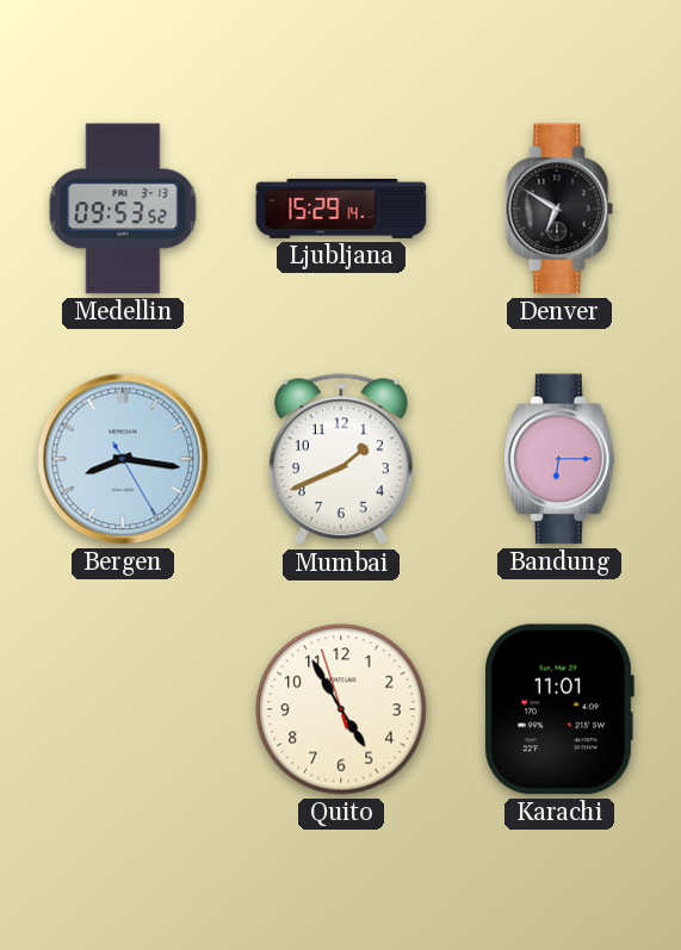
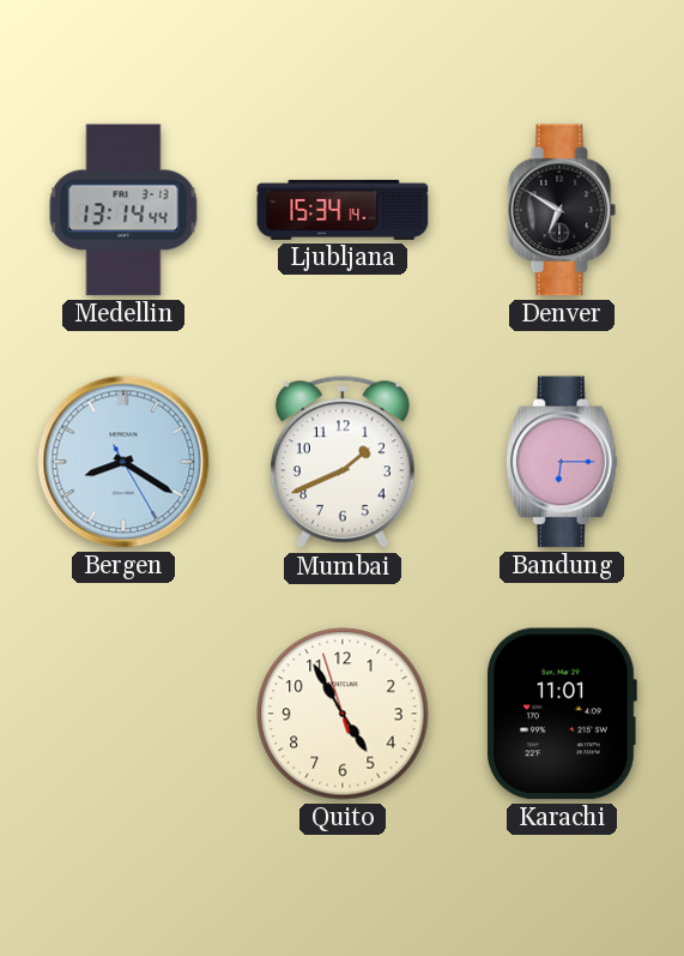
Medellin: 09:53 -> 13:14
Ljubljana: 15:29 -> 15:34
Bergen: 8:16 -> 8:20
